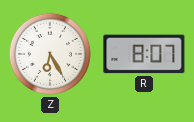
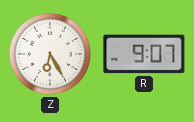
R: 8:07 -> 9:07
